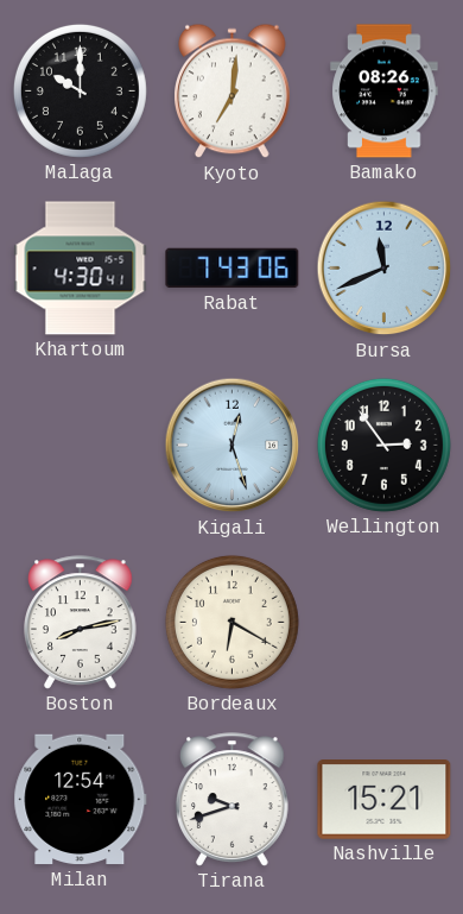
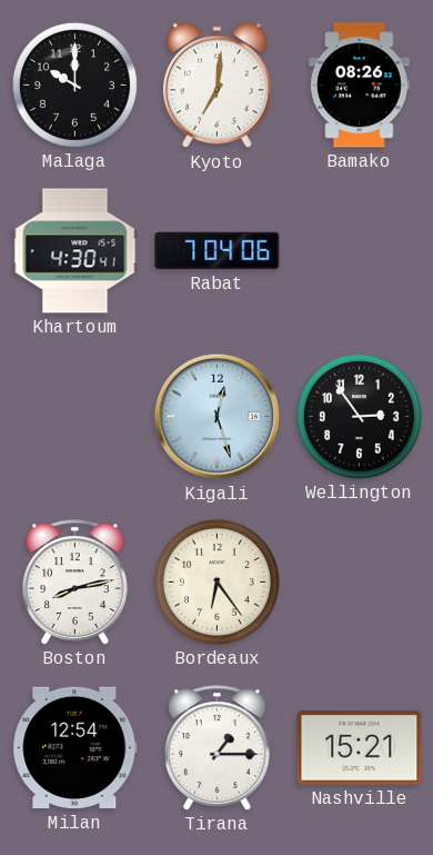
Rabat: 7:43 -> 7:04
Bursa: 11:41 -> none
Bordeaux: 6:20 -> 6:24
Tirana: 9:42 -> 1:15
